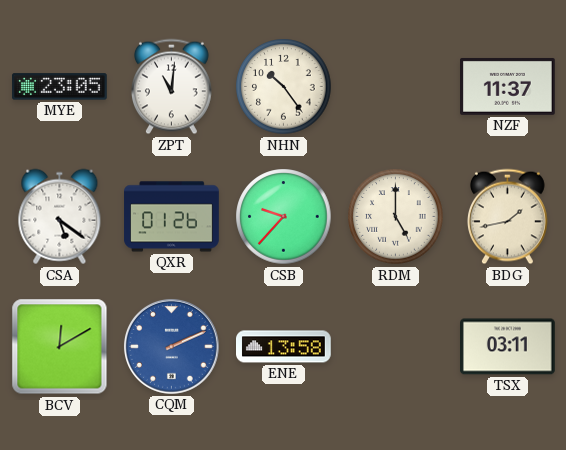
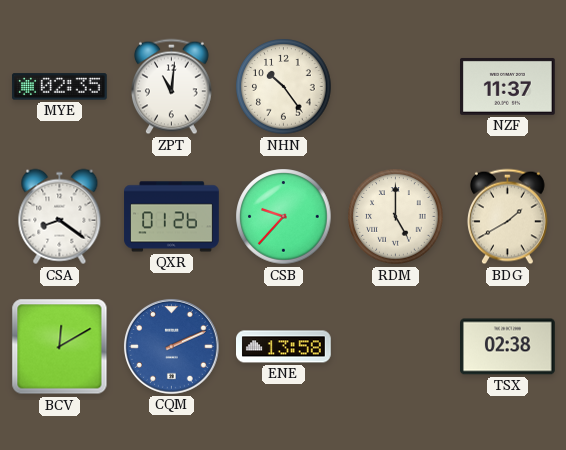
MYE: 23:05 -> 02:35
CSA: 5:21 -> 8:21
BDG: 1:43 -> 1:40
TSX: 03:11 -> 02:38
